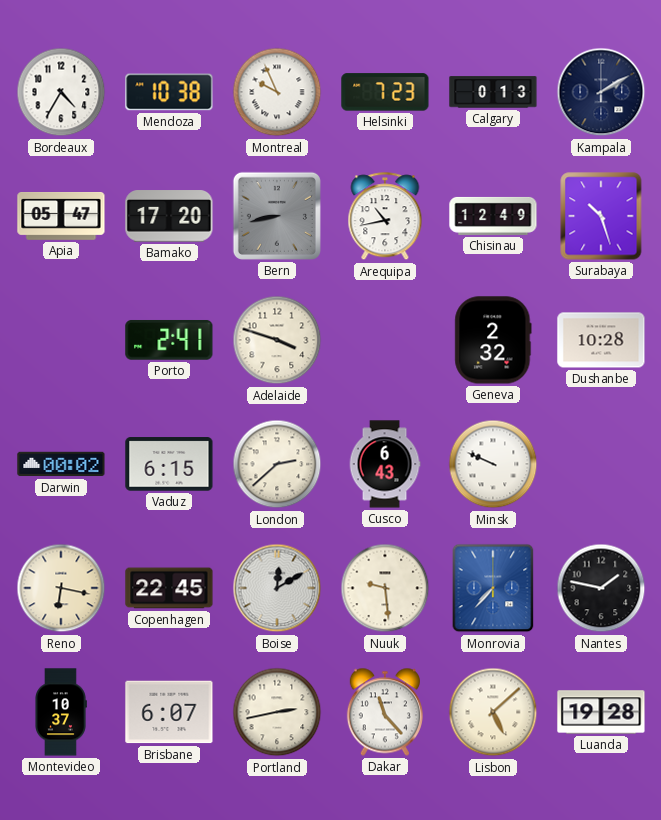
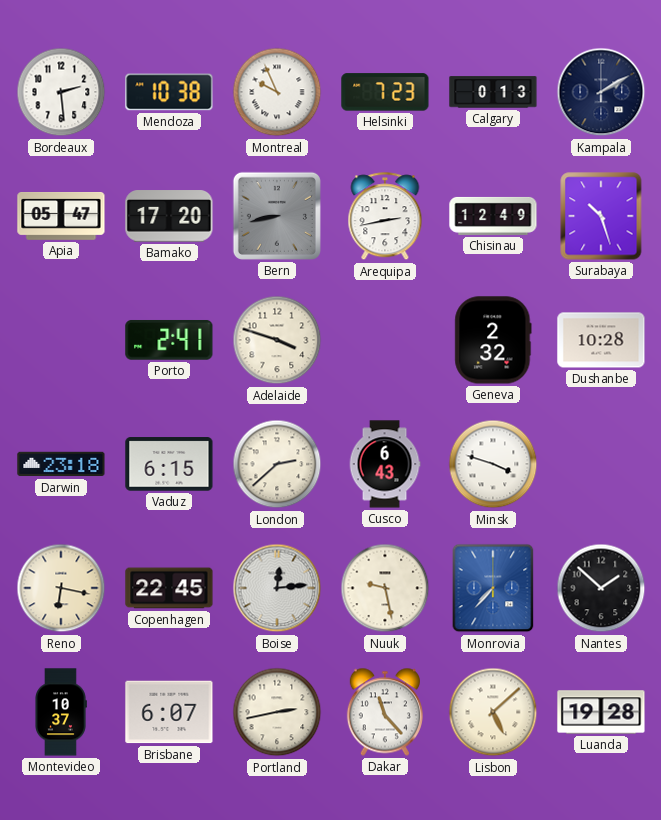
Bordeaux: 4:35 -> 2:29
Arequipa: 10:43 -> 2:43
Darwin: 00:02 -> 23:18
Minsk: 9:49 -> 3:48
Boise: 12:10 -> 12:14
Nuuk: 9:29 -> 9:28
Nantes: 1:47 -> 1:52
